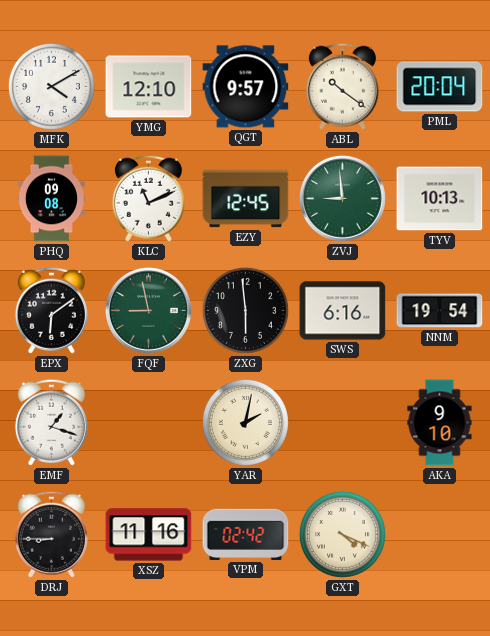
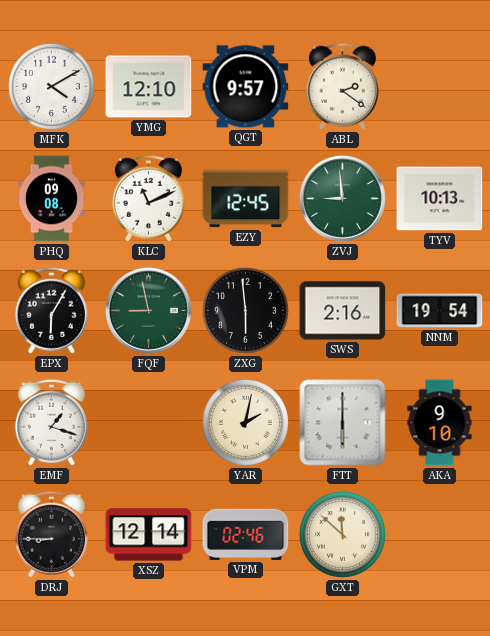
ABL: 10:21 -> 2:21
PML: 20:04 -> none
EPX: 6:09 -> 6:05
SWS: 6:16 -> 2:16
FTT: none -> 6:00
XSZ: 11:16 -> 12:14
VPM: 02:42 -> 02:46
GXT: 4:19 -> 11:52
